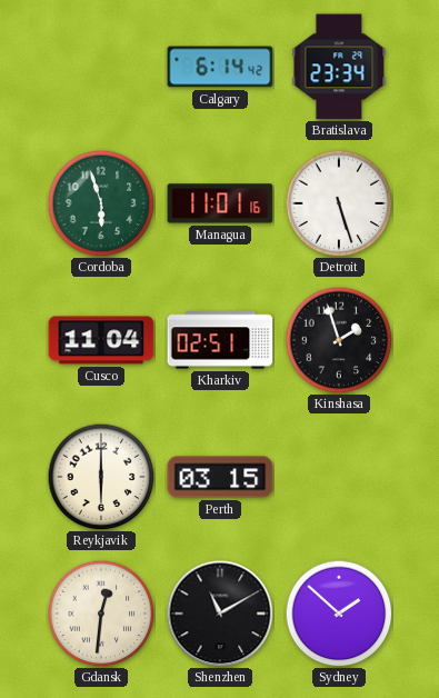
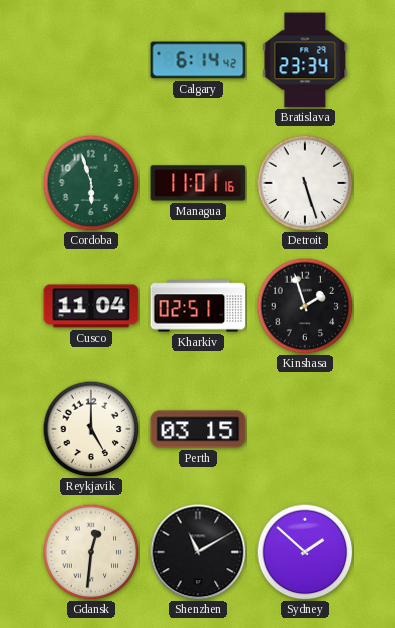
Reykjavik: 6:00 -> 5:00
